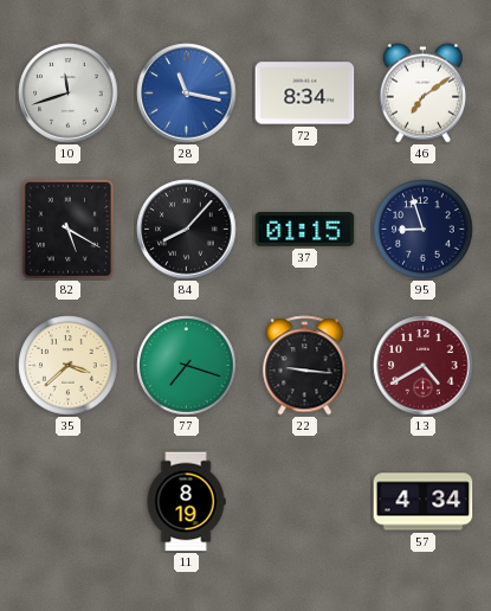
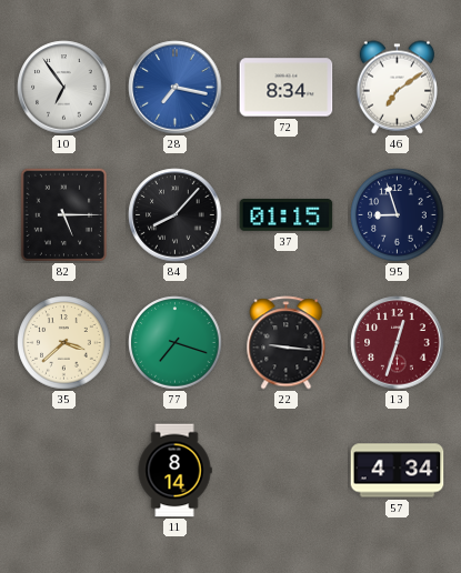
10: 11:42 -> 6:54
28: 11:17 -> 7:17
82: 5:20 -> 5:15
13: 4:40 -> 12:33
11: 8:19 -> 8:14
